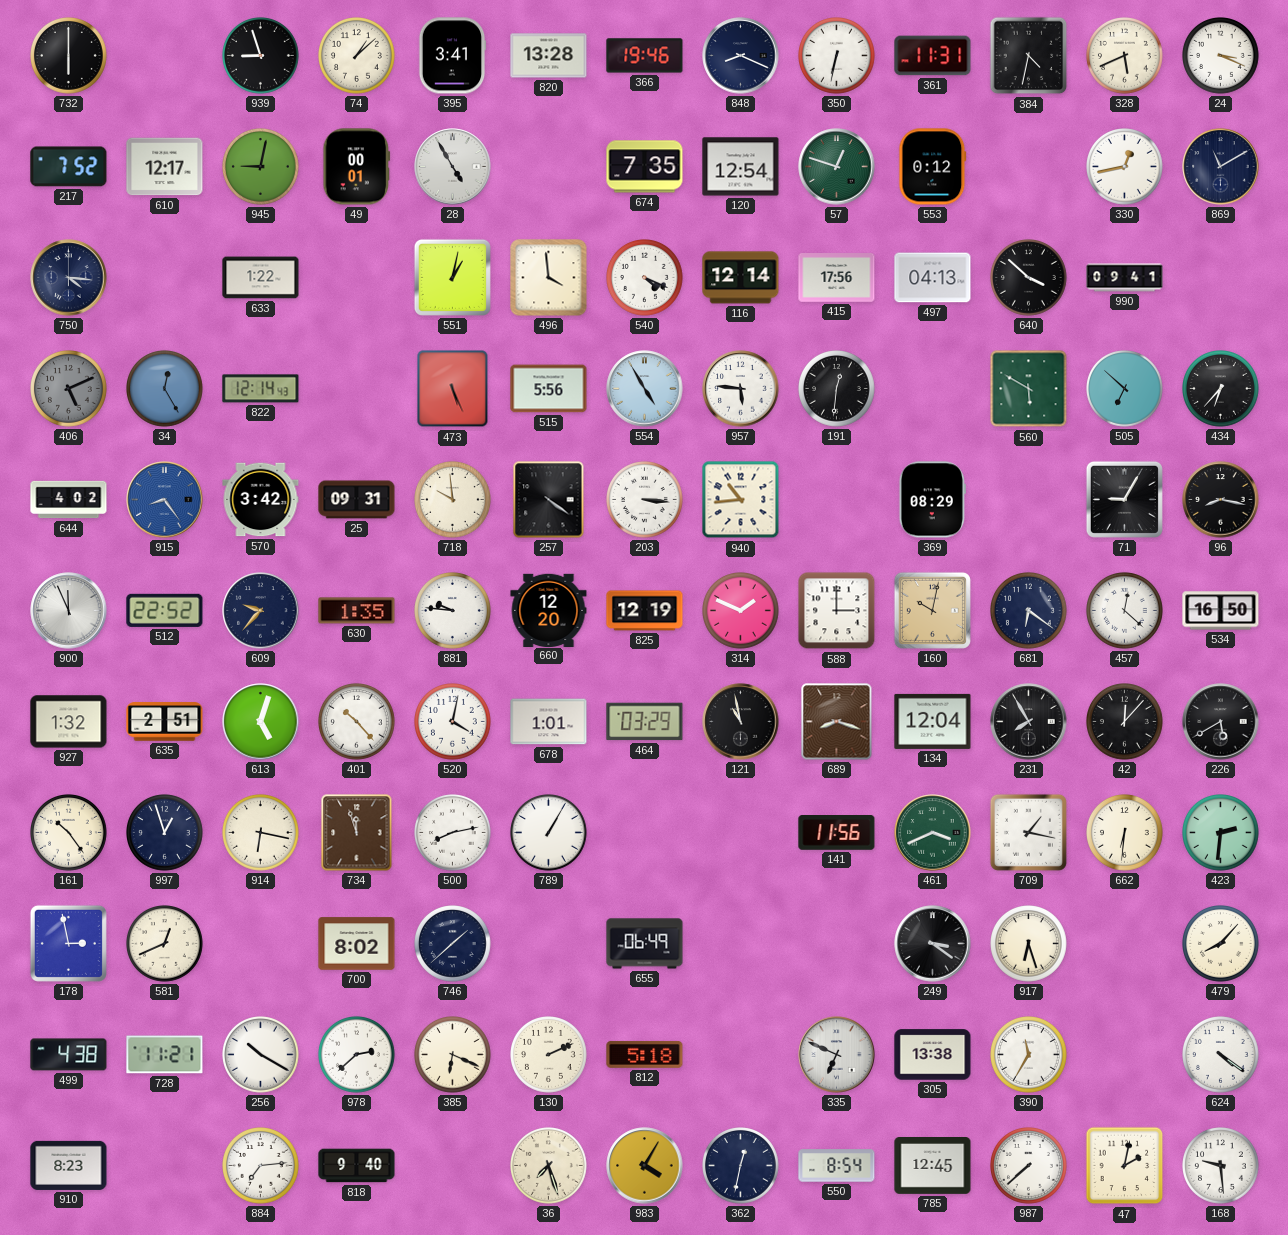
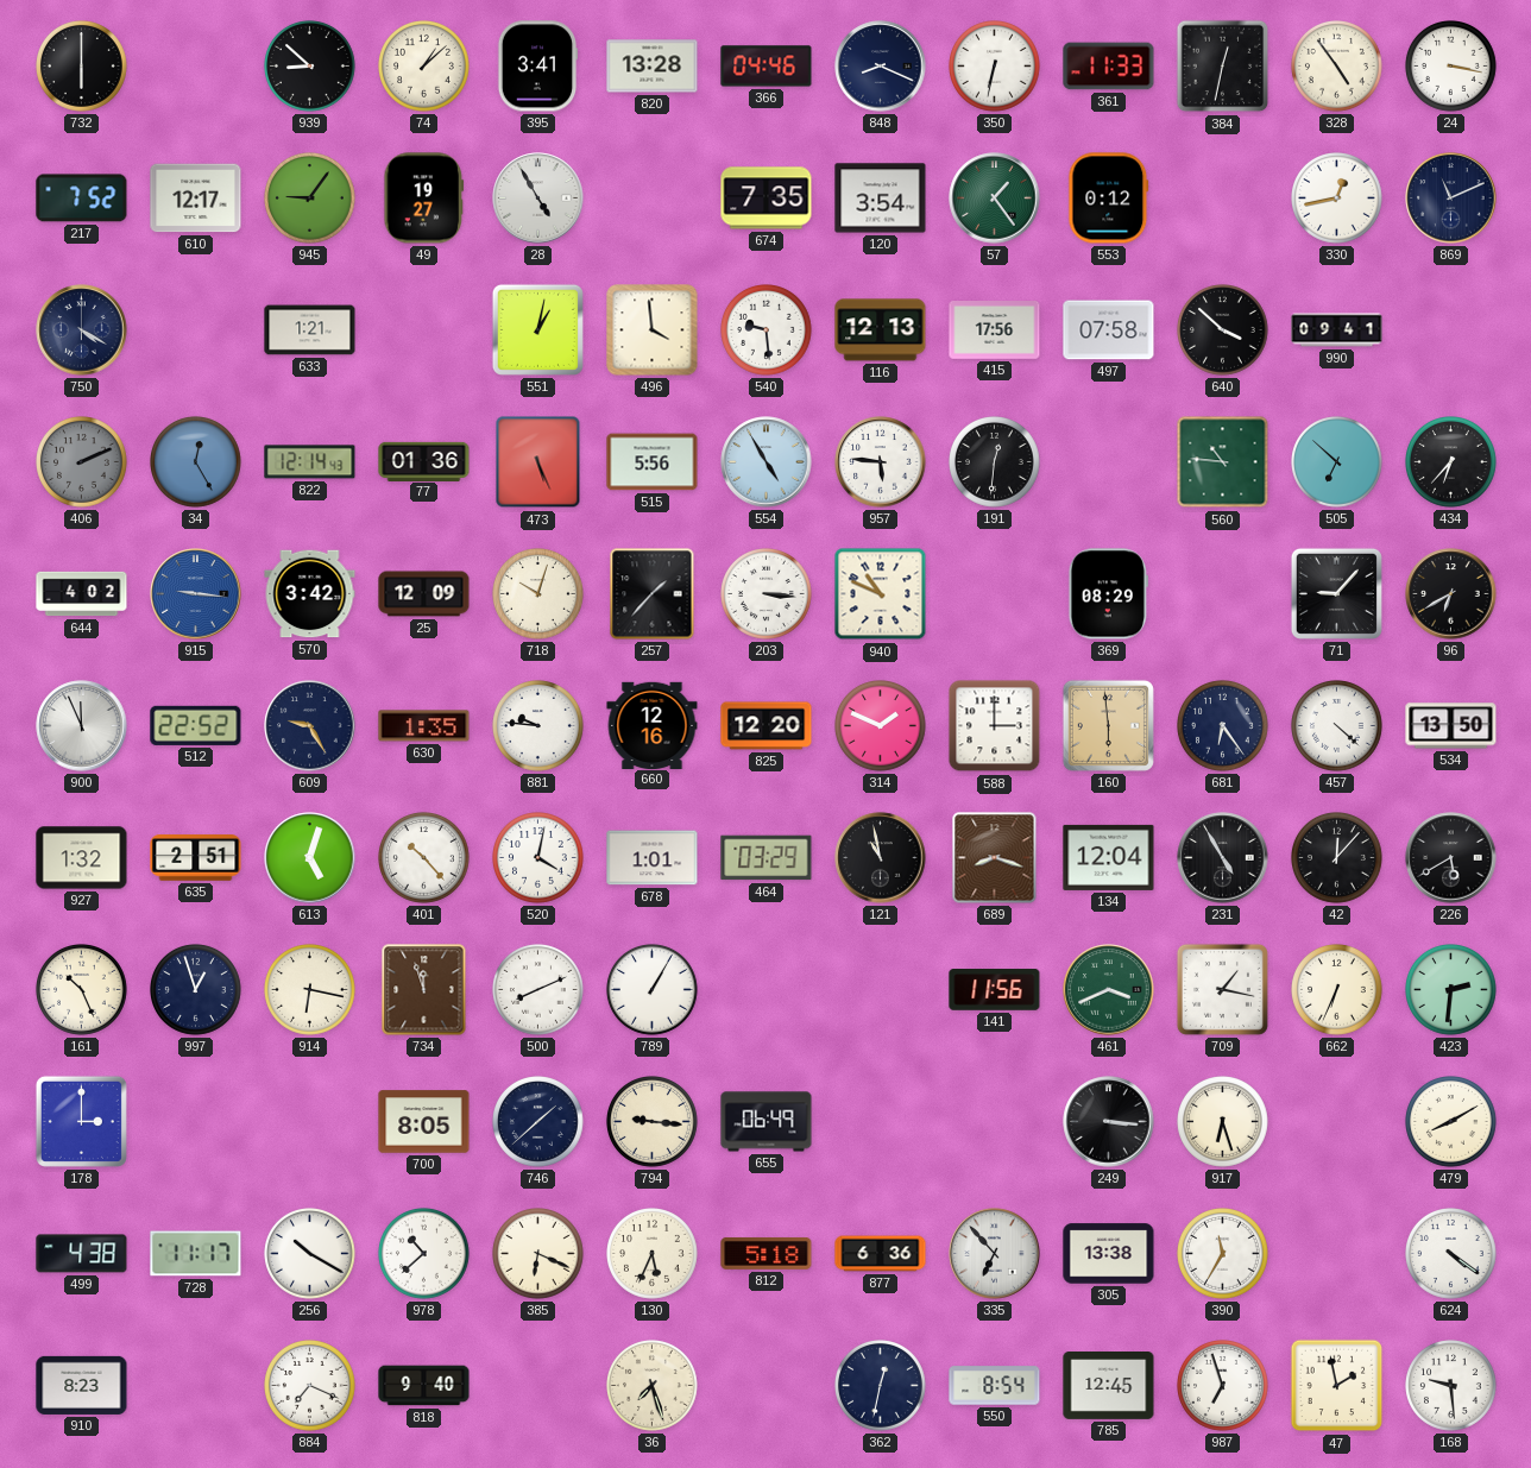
939: 8:57 -> 8:52
366: 19:46 -> 04:46
361: 11:31 -> 11:33
384: 4:32 -> 12:32
328: 5:41 -> 4:54
24: 3:19 -> 3:17
945: 9:02 -> 9:06
49: 00:01 -> 19:27
120: 12:54 -> 3:54
57: 12:48 -> 1:24
869: 11:10 -> 11:11
750: 4:16 -> 4:20
633: 1:22 -> 1:21
540: 4:19 -> 9:29
116: 12:14 -> 12:13
497: 04:13 -> 07:58
406: 5:11 -> 2:11
77: none -> 01:36
560: 5:50 -> 10:46
915: 8:24 -> 9:16
25: 09:31 -> 12:09
718: 9:59 -> 10:03
257: 4:21 -> 1:37
940: 10:44 -> 10:49
71: 9:05 -> 9:07
96: 8:17 -> 6:40
609: 9:37 -> 9:25
660: 12:20 -> 12:16
825: 12:19 -> 12:20
160: 10:02 -> 5:59
681: 6:21 -> 6:24
457: 12:22 -> 4:22
534: 16:50 -> 13:50
231: 7:55 -> 4:55
161: 10:24 -> 10:26
500: 8:13 -> 8:11
662: 6:31 -> 6:34
178: 2:58 -> 3:00
581: 12:41 -> none
700: 8:02 -> 8:05
794: none -> 9:16
249: 3:21 -> 3:16
479: 8:07 -> 8:10
728: 11:21 -> 11:17
978: 2:38 -> 10:38
130: 2:11 -> 5:34
877: none -> 6:36
335: 6:49 -> 6:53
884: 7:14 -> 7:19
983: 4:05 -> none
987: 7:38 -> 6:57
47: 2:02 -> 1:58
